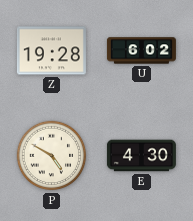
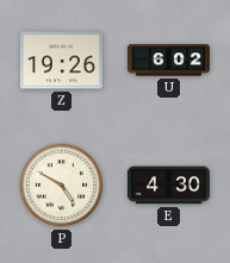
Z: 19:28 -> 19:26
